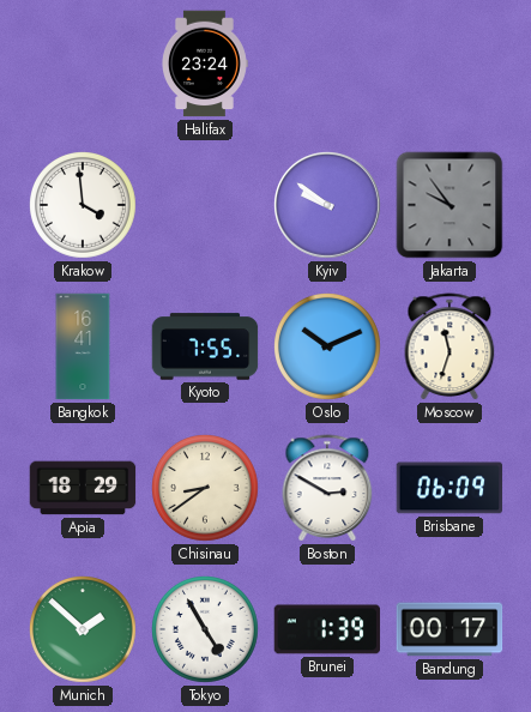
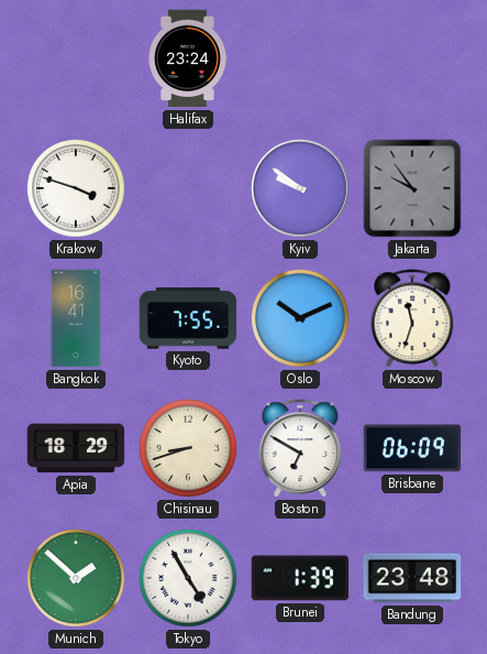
Krakow: 3:59 -> 3:48
Chisinau: 8:39 -> 8:42
Boston: 2:50 -> 6:50
Bandung: 00:17 -> 23:48
